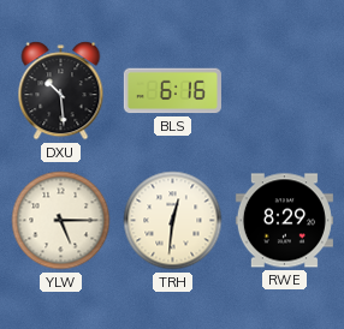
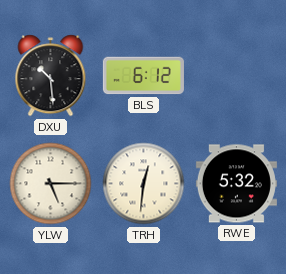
BLS: 6:16 -> 6:12
RWE: 8:29 -> 5:32
